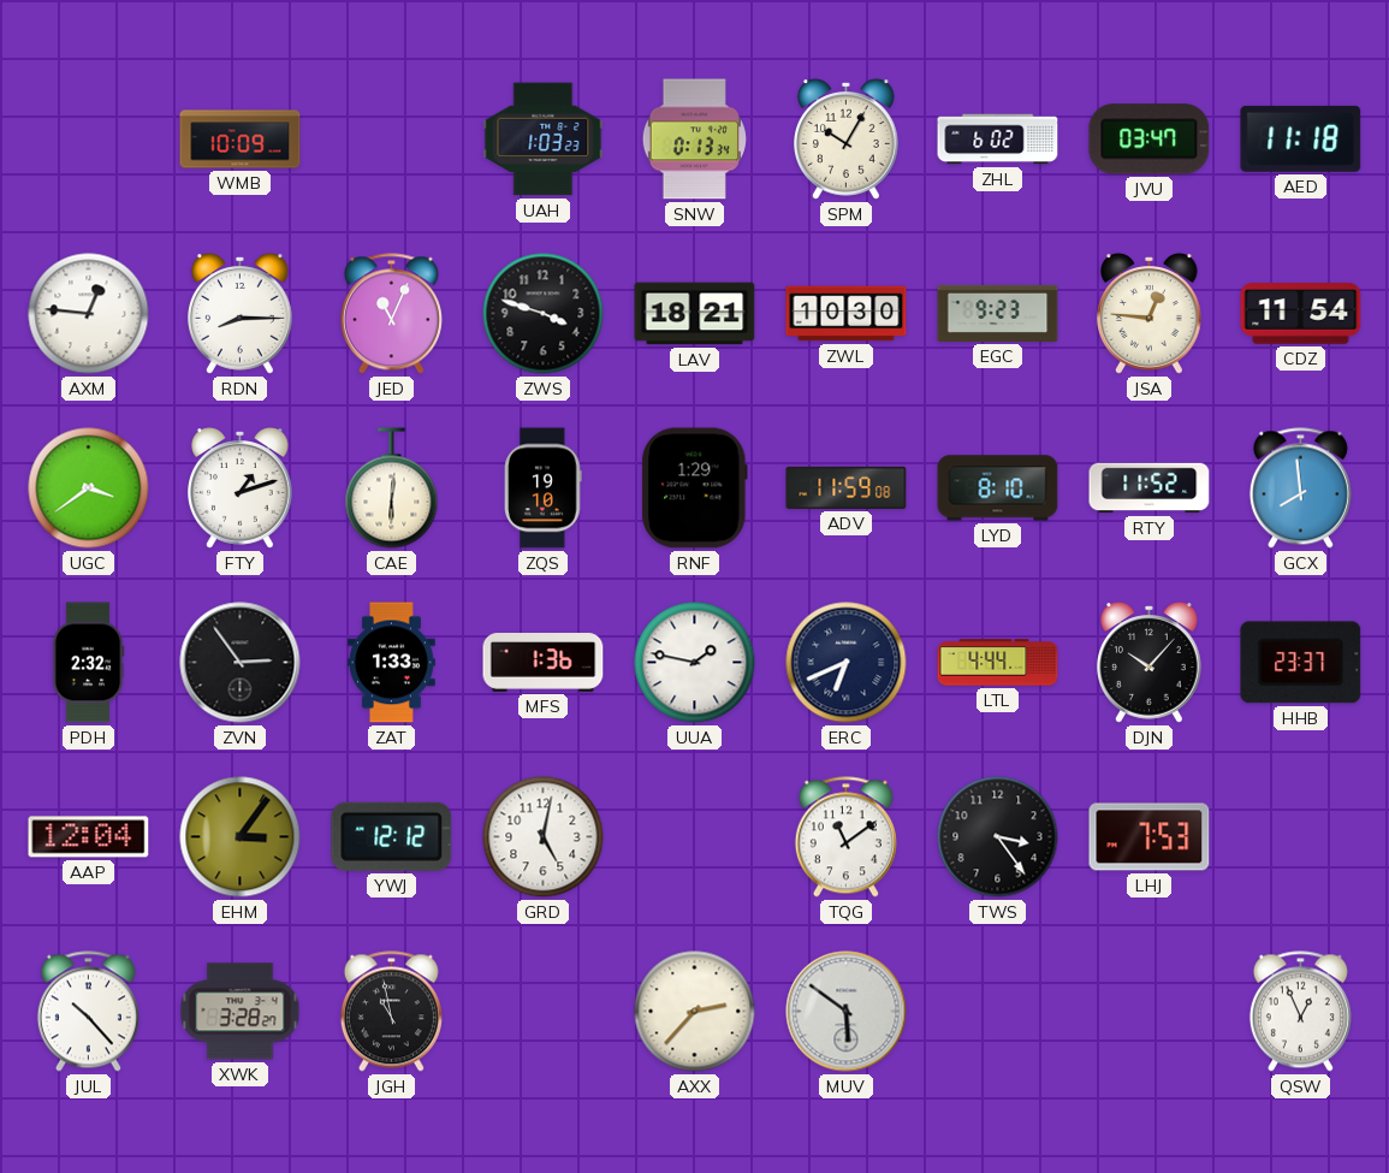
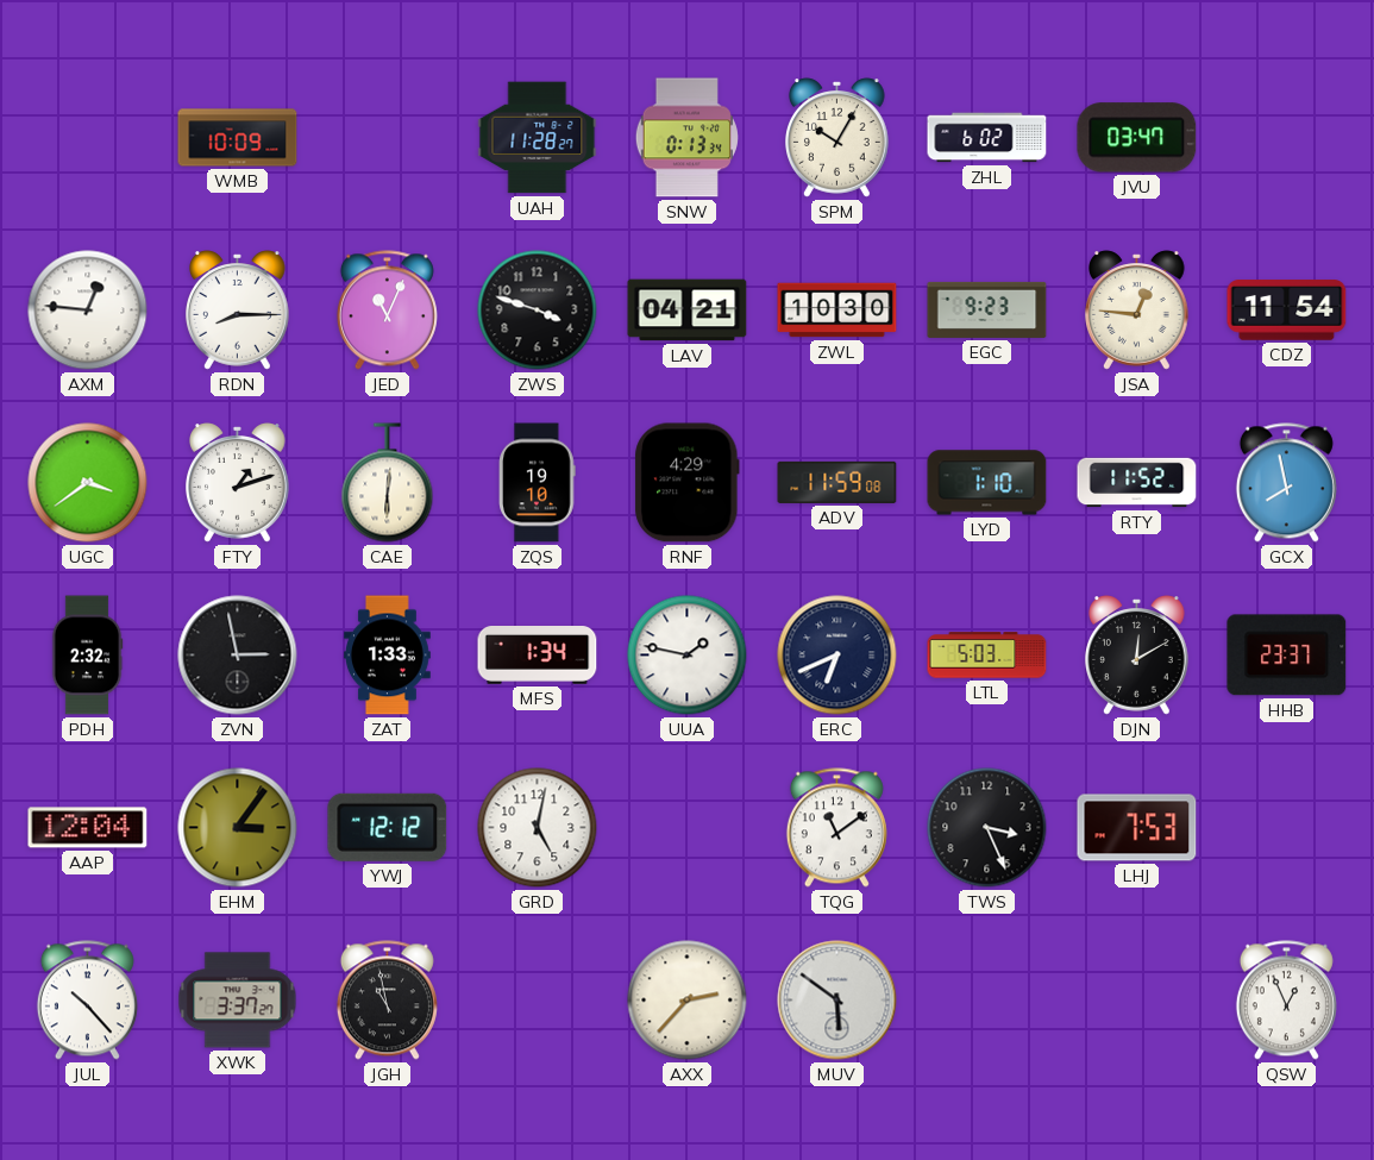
UAH: 1:03 -> 11:28
AED: 11:18 -> none
LAV: 18:21 -> 04:21
RNF: 1:29 -> 4:29
LYD: 8:10 -> 1:10
GCX: 7:59 -> 7:58
ZVN: 2:54 -> 2:58
MFS: 1:36 -> 1:34
LTL: 4:44 -> 5:03
DJN: 10:07 -> 12:10
TWS: 3:24 -> 3:26
XWK: 3:28 -> 3:37
